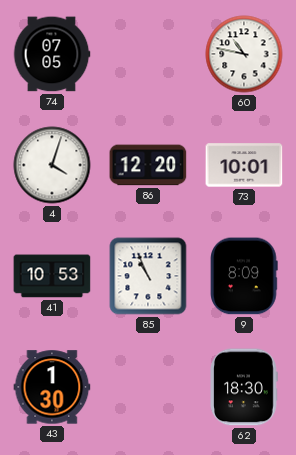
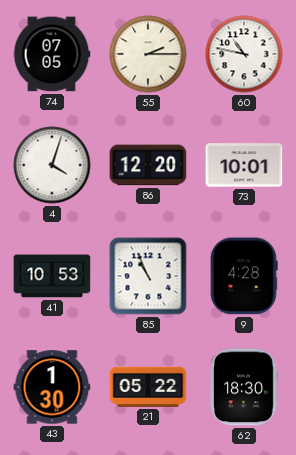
55: none -> 2:15
9: 8:09 -> 4:28
21: none -> 05:22
